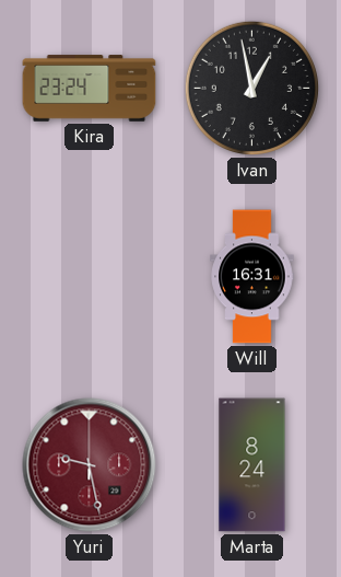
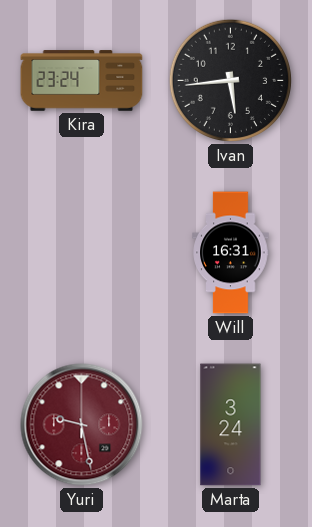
Ivan: 12:58 -> 5:44
Marta: 8:24 -> 3:24
